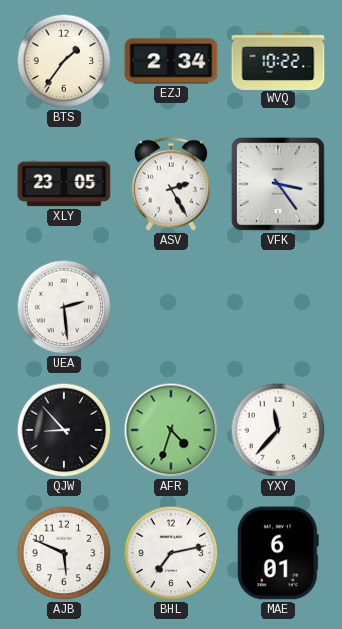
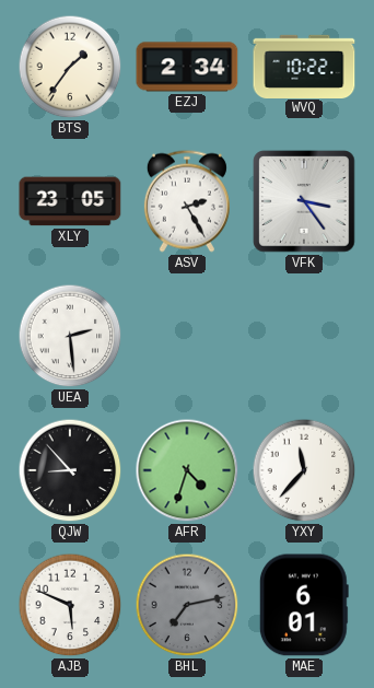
BHL dial: white -> grey
